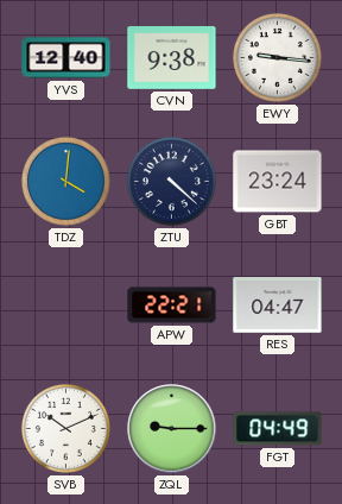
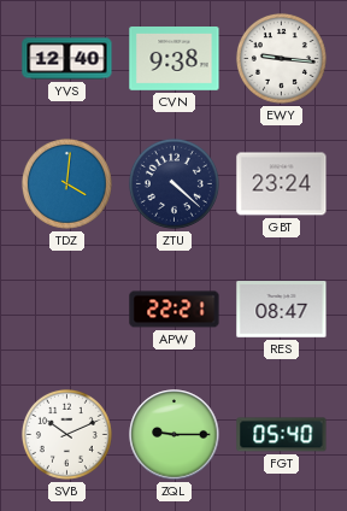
RES: 04:47 -> 08:47
FGT: 04:49 -> 05:40
